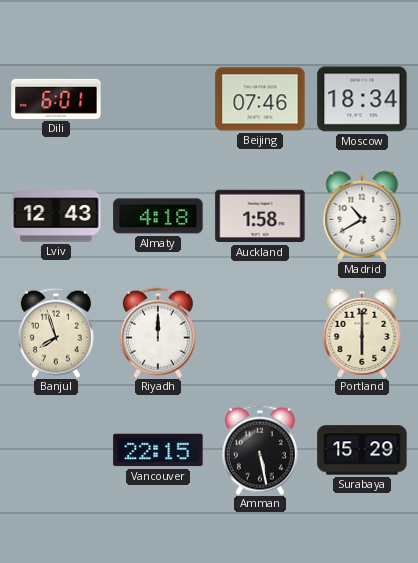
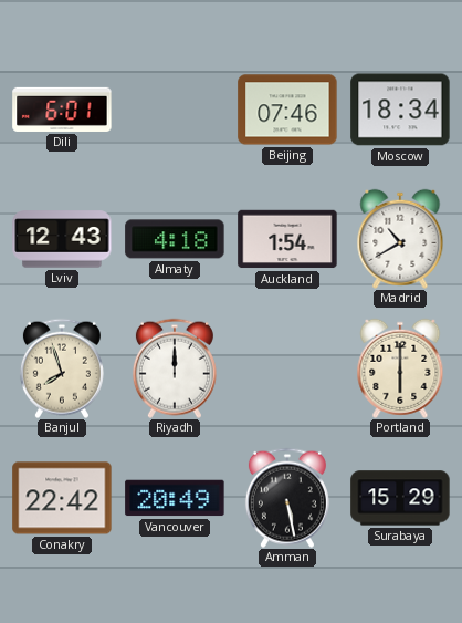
Auckland: 1:58 -> 1:54
Conakry: none -> 22:42
Vancouver: 22:15 -> 20:49
